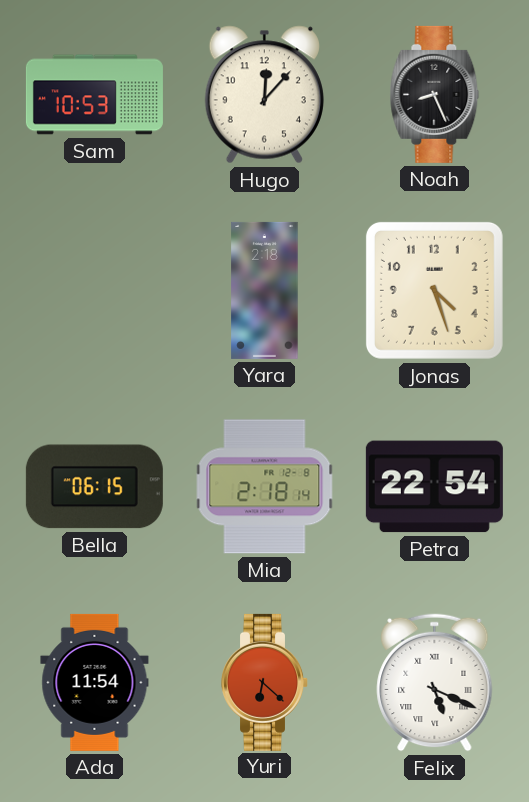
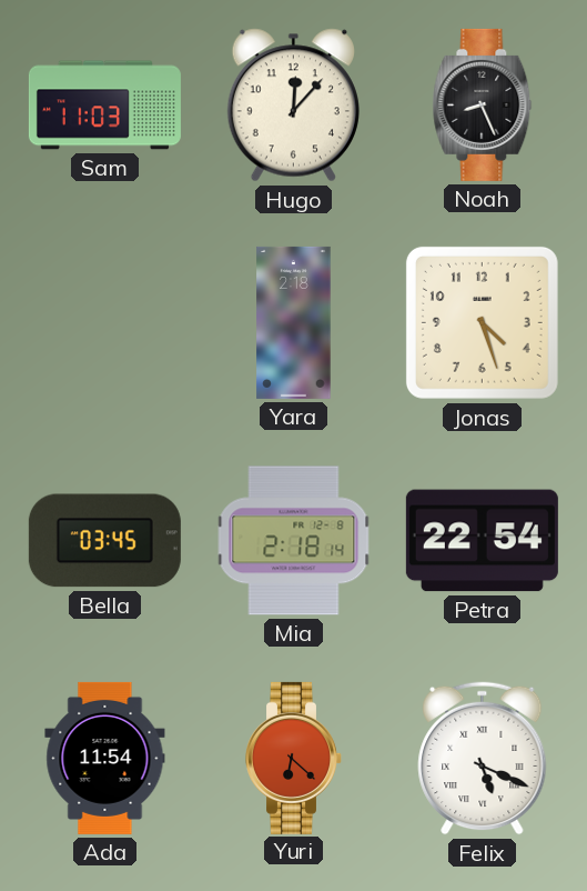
Sam: 10:53 -> 11:03
Bella: 06:15 -> 03:45
